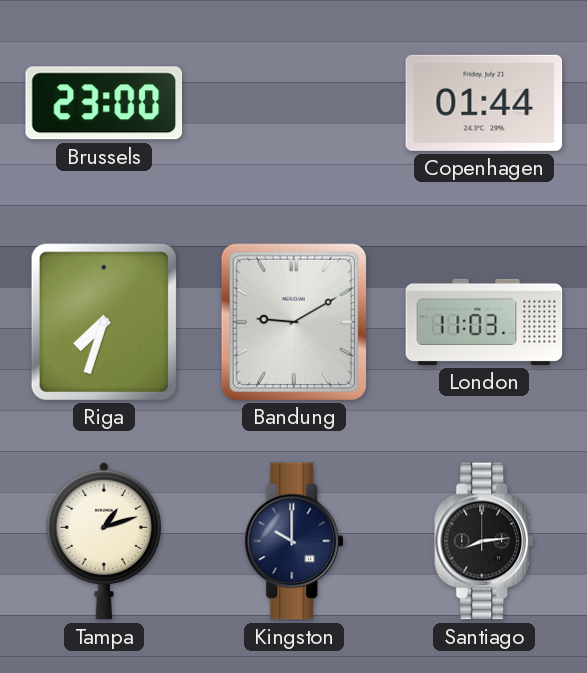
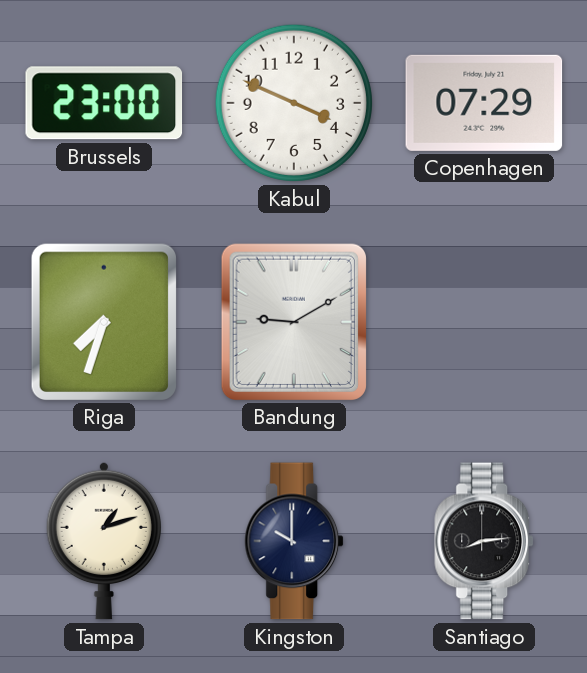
Kabul: none -> 3:49
Copenhagen: 01:44 -> 07:29
London: 11:03 -> none
